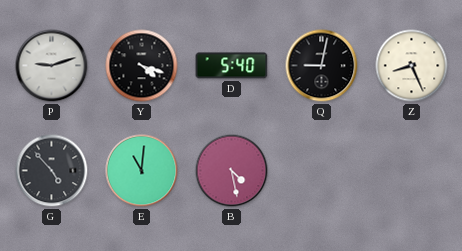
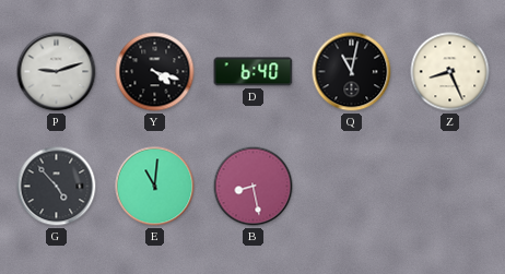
D: 5:40 -> 6:40
Q: 9:02 -> 11:02
B: 4:28 -> 8:28
